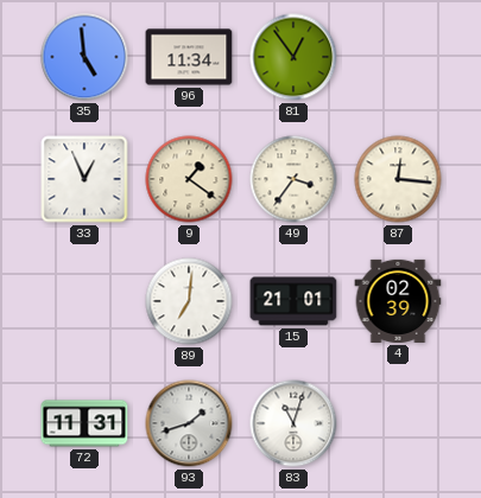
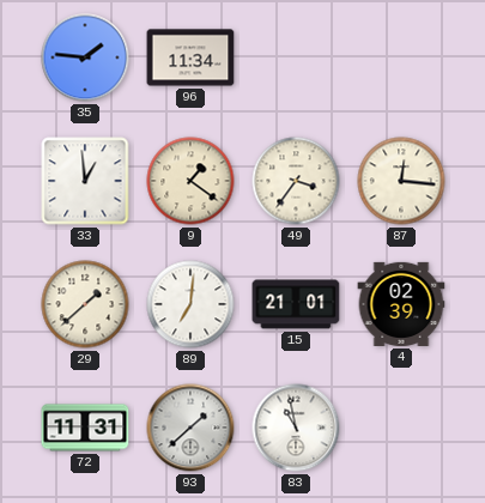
35: 4:59 -> 1:46
81: 12:54 -> none
33: 12:56 -> 12:59
29: none -> 1:38
93: 1:42 -> 1:38
83: 11:03 -> 10:58
